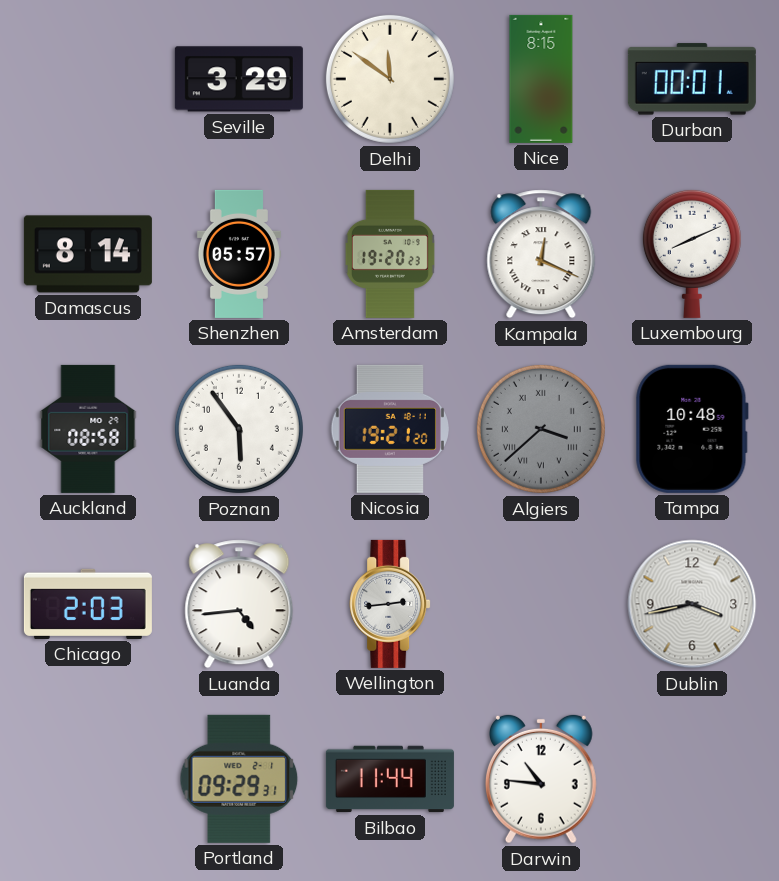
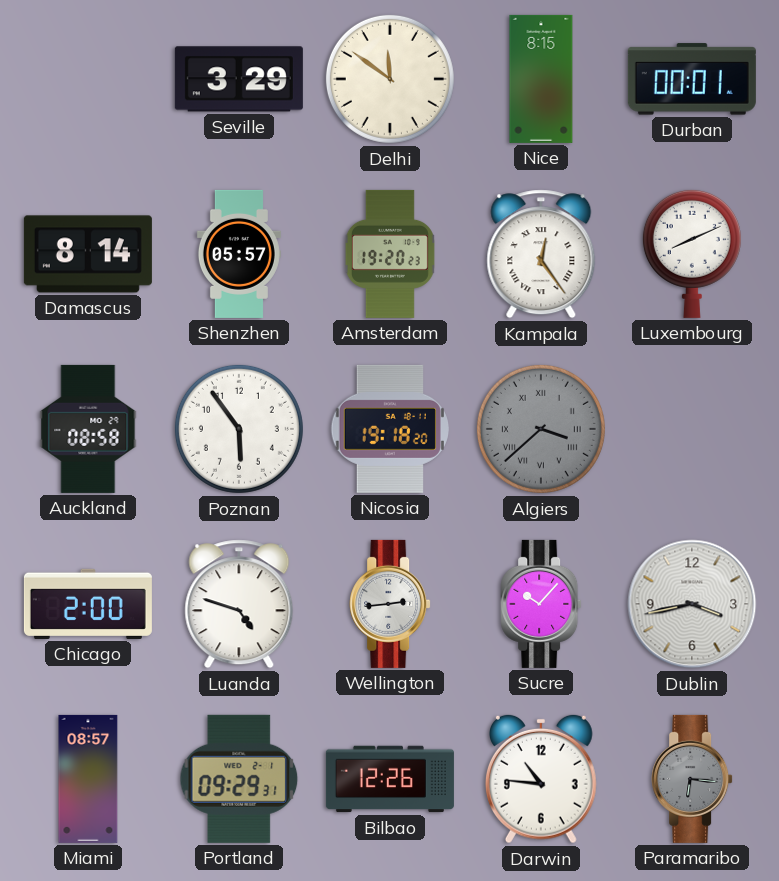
Kampala: 12:19 -> 12:24
Nicosia: 19:21 -> 19:18
Tampa: 10:48 -> none
Chicago: 2:03 -> 2:00
Luanda: 4:44 -> 4:48
Sucre: none -> 10:07
Miami: none -> 08:57
Bilbao: 11:44 -> 12:26
Paramaribo: none -> 6:16
